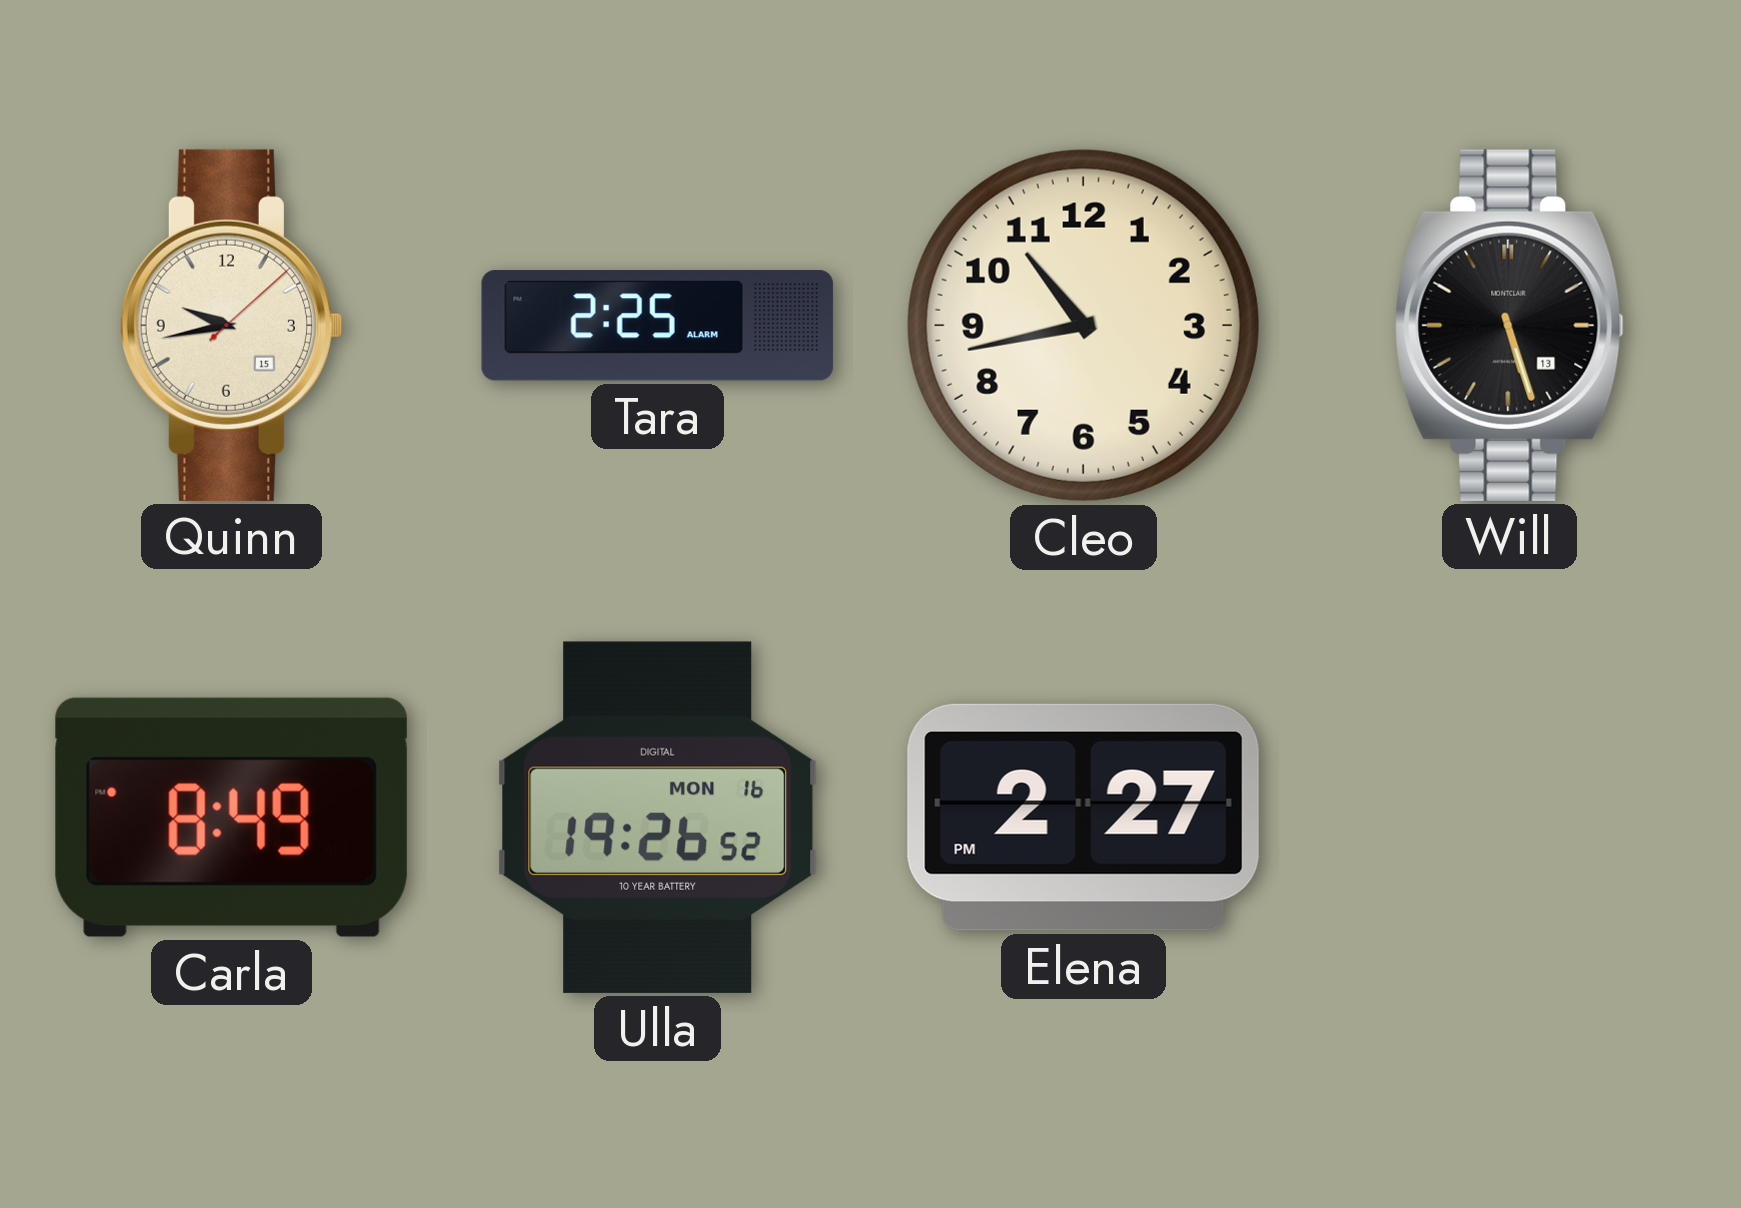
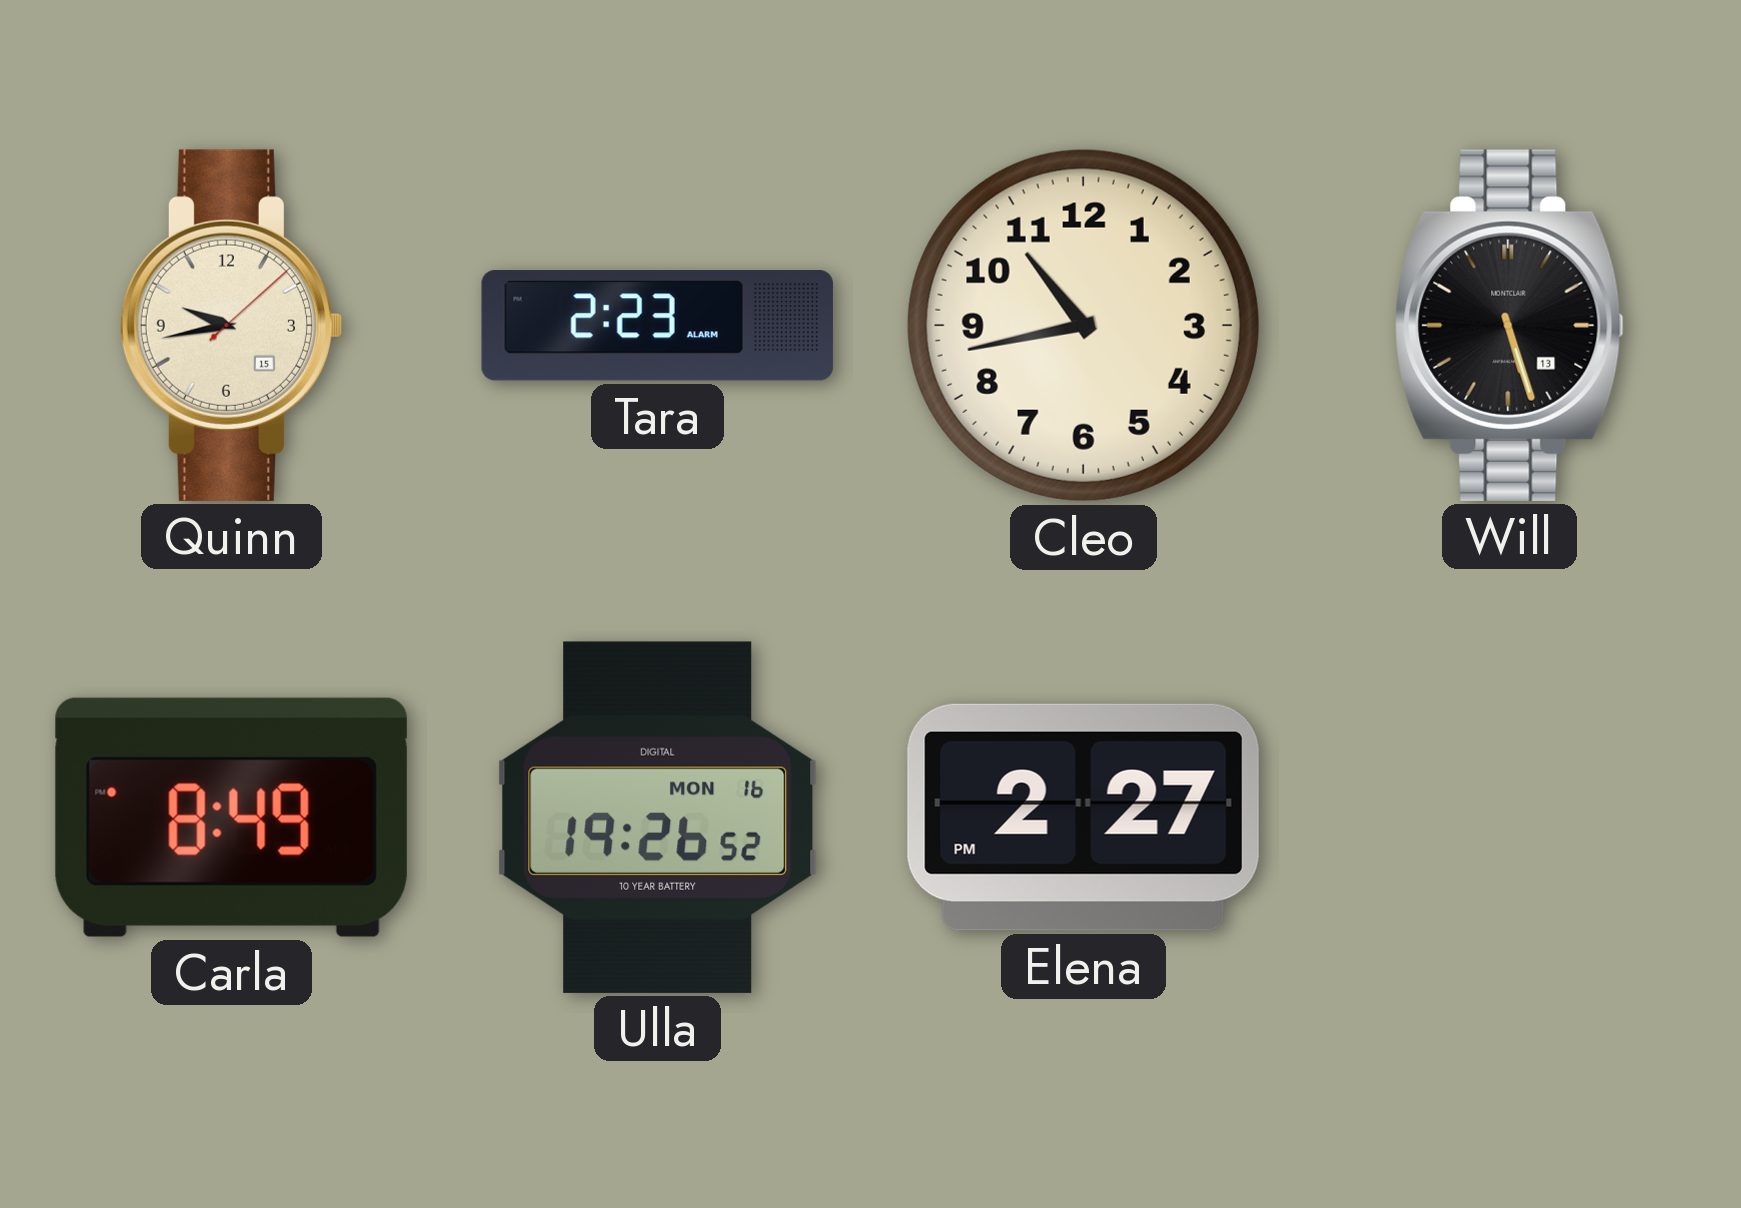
Tara: 2:25 -> 2:23
